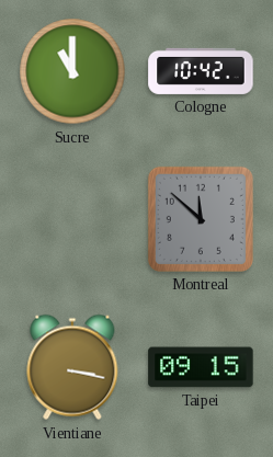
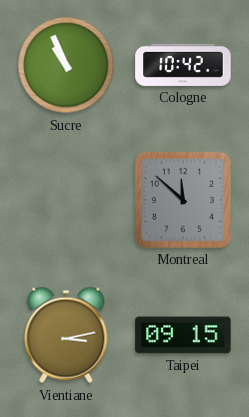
Sucre: 11:00 -> 10:56
Vientiane: 3:17 -> 3:13
